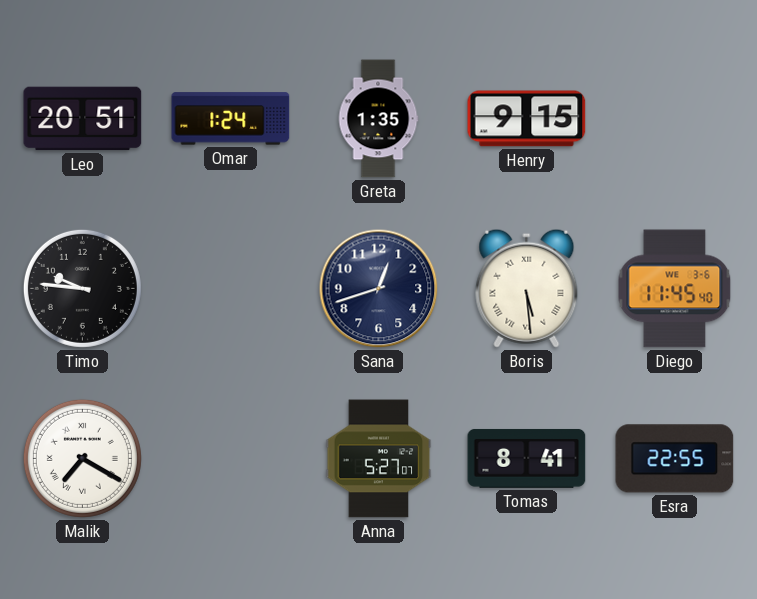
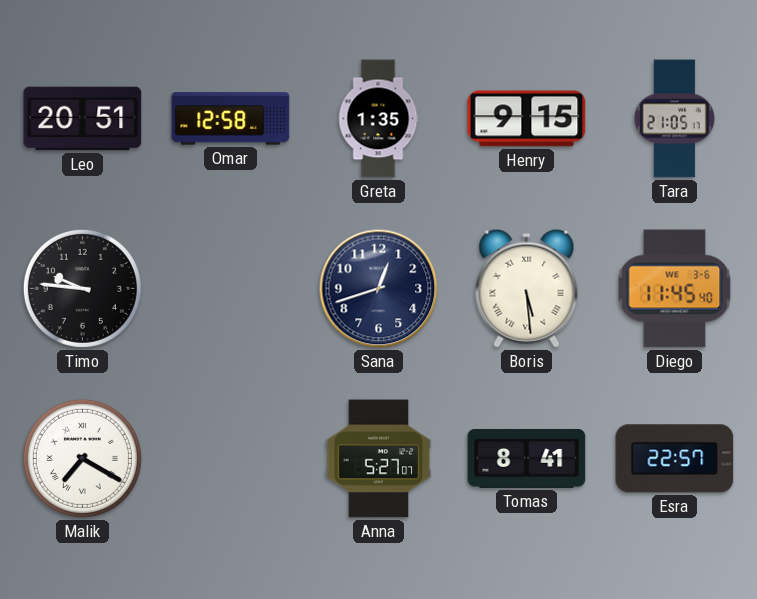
Omar: 1:24 -> 12:58
Tara: none -> 21:05
Esra: 22:55 -> 22:57
